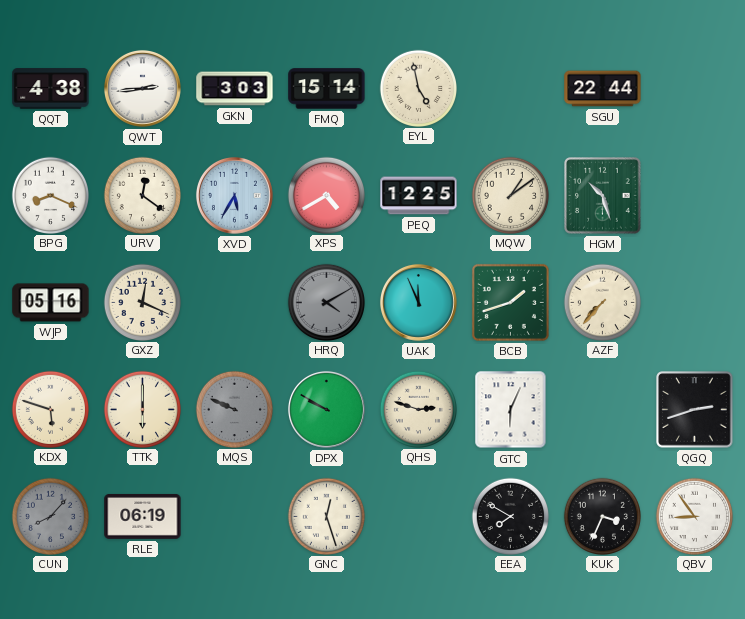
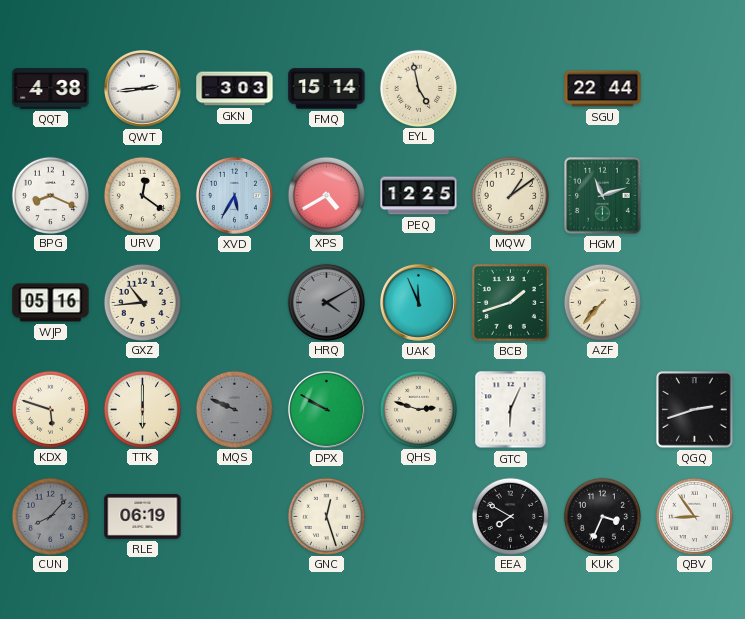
HGM: 10:27 -> 11:12
GXZ: 12:19 -> 10:44
